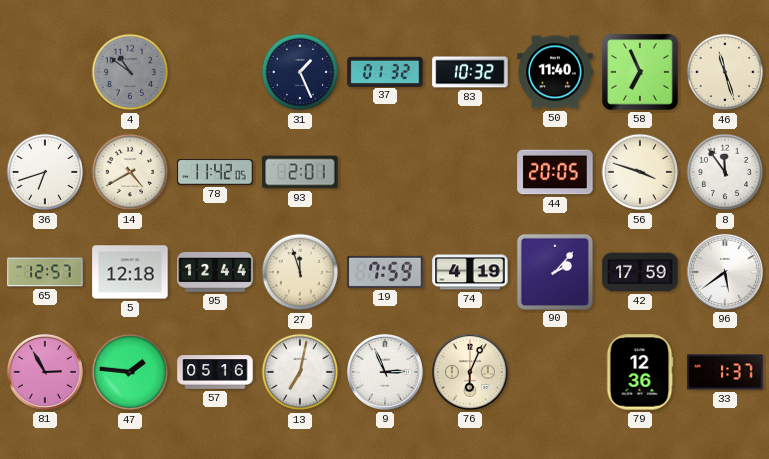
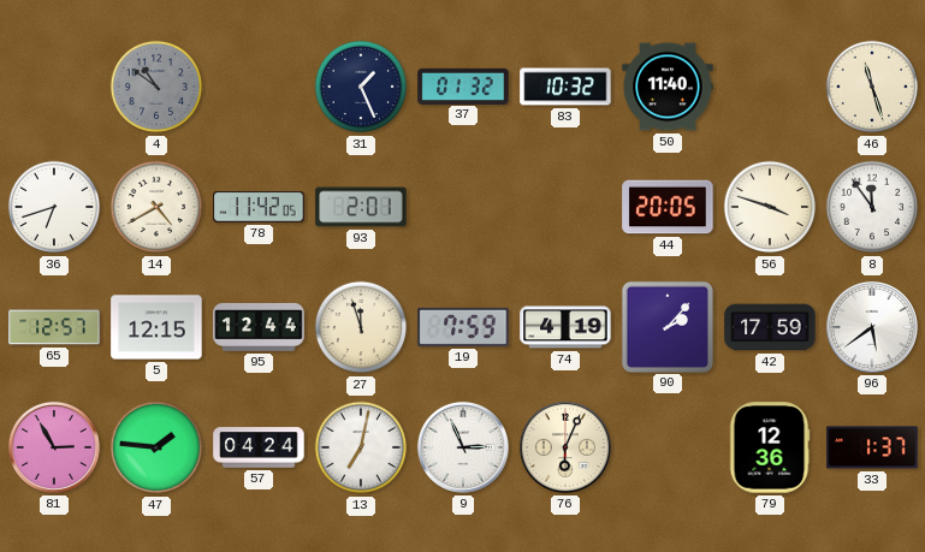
58: 6:56 -> none
5: 12:18 -> 12:15
57: 05:16 -> 04:24
